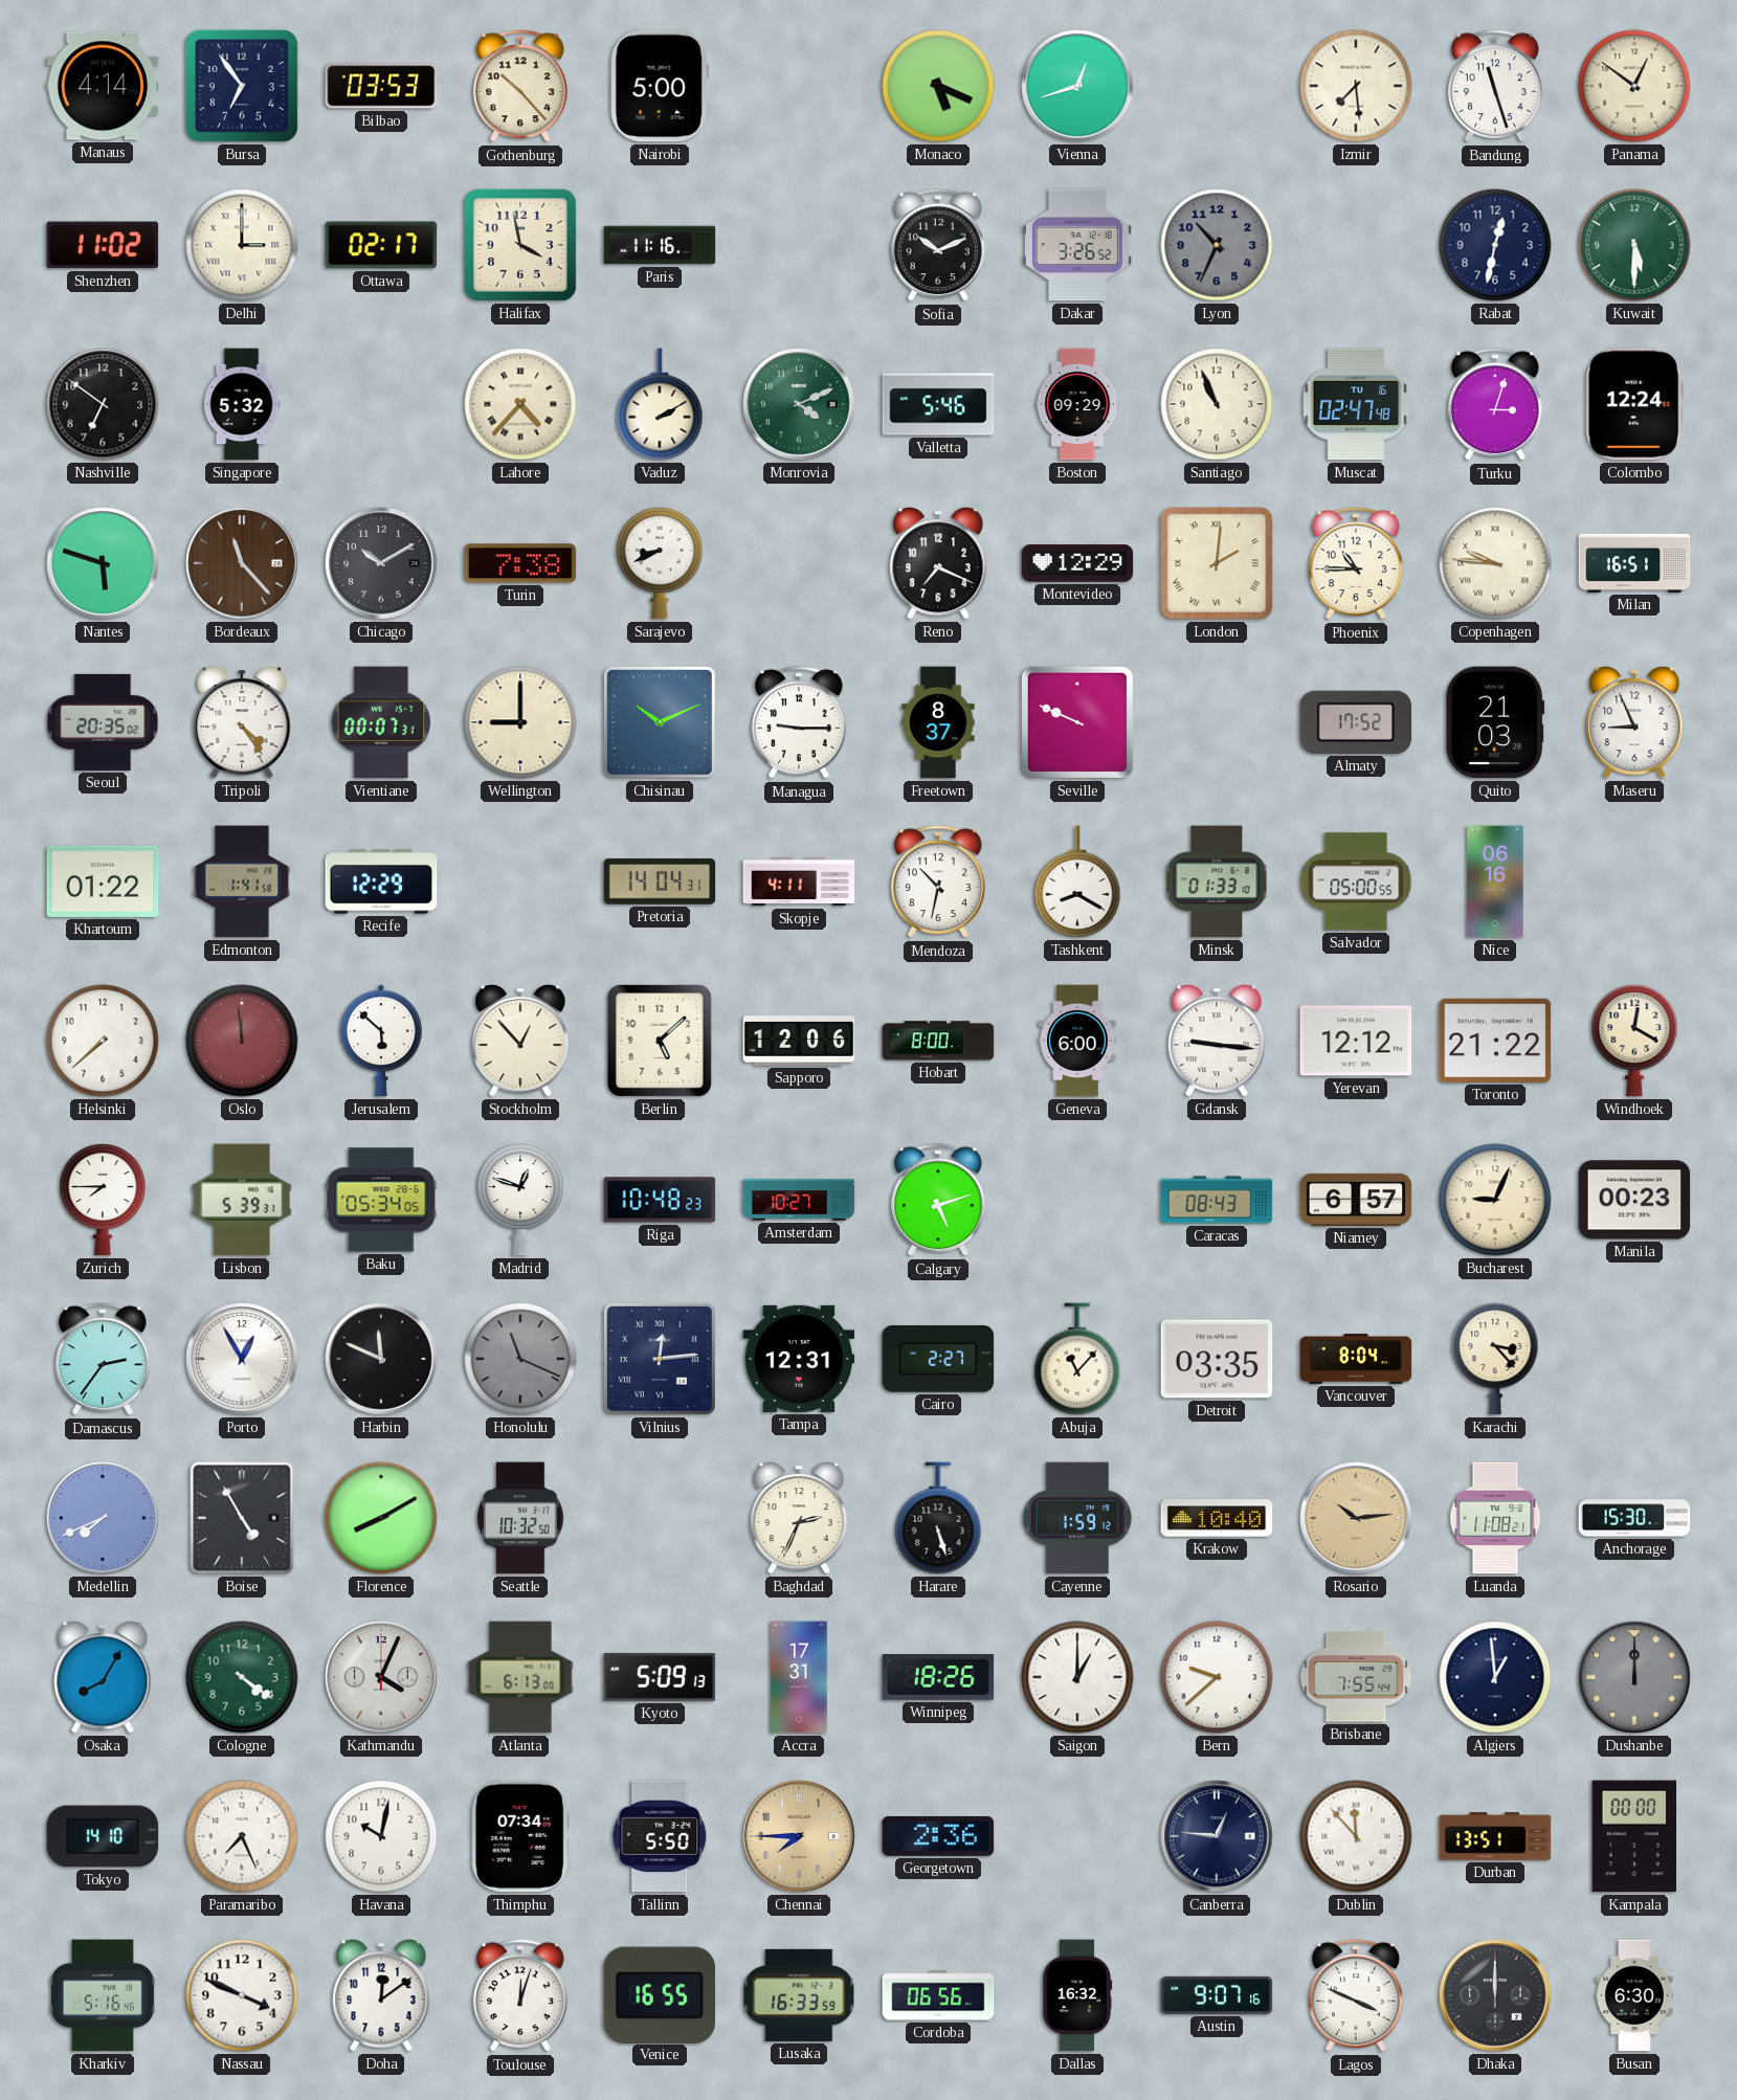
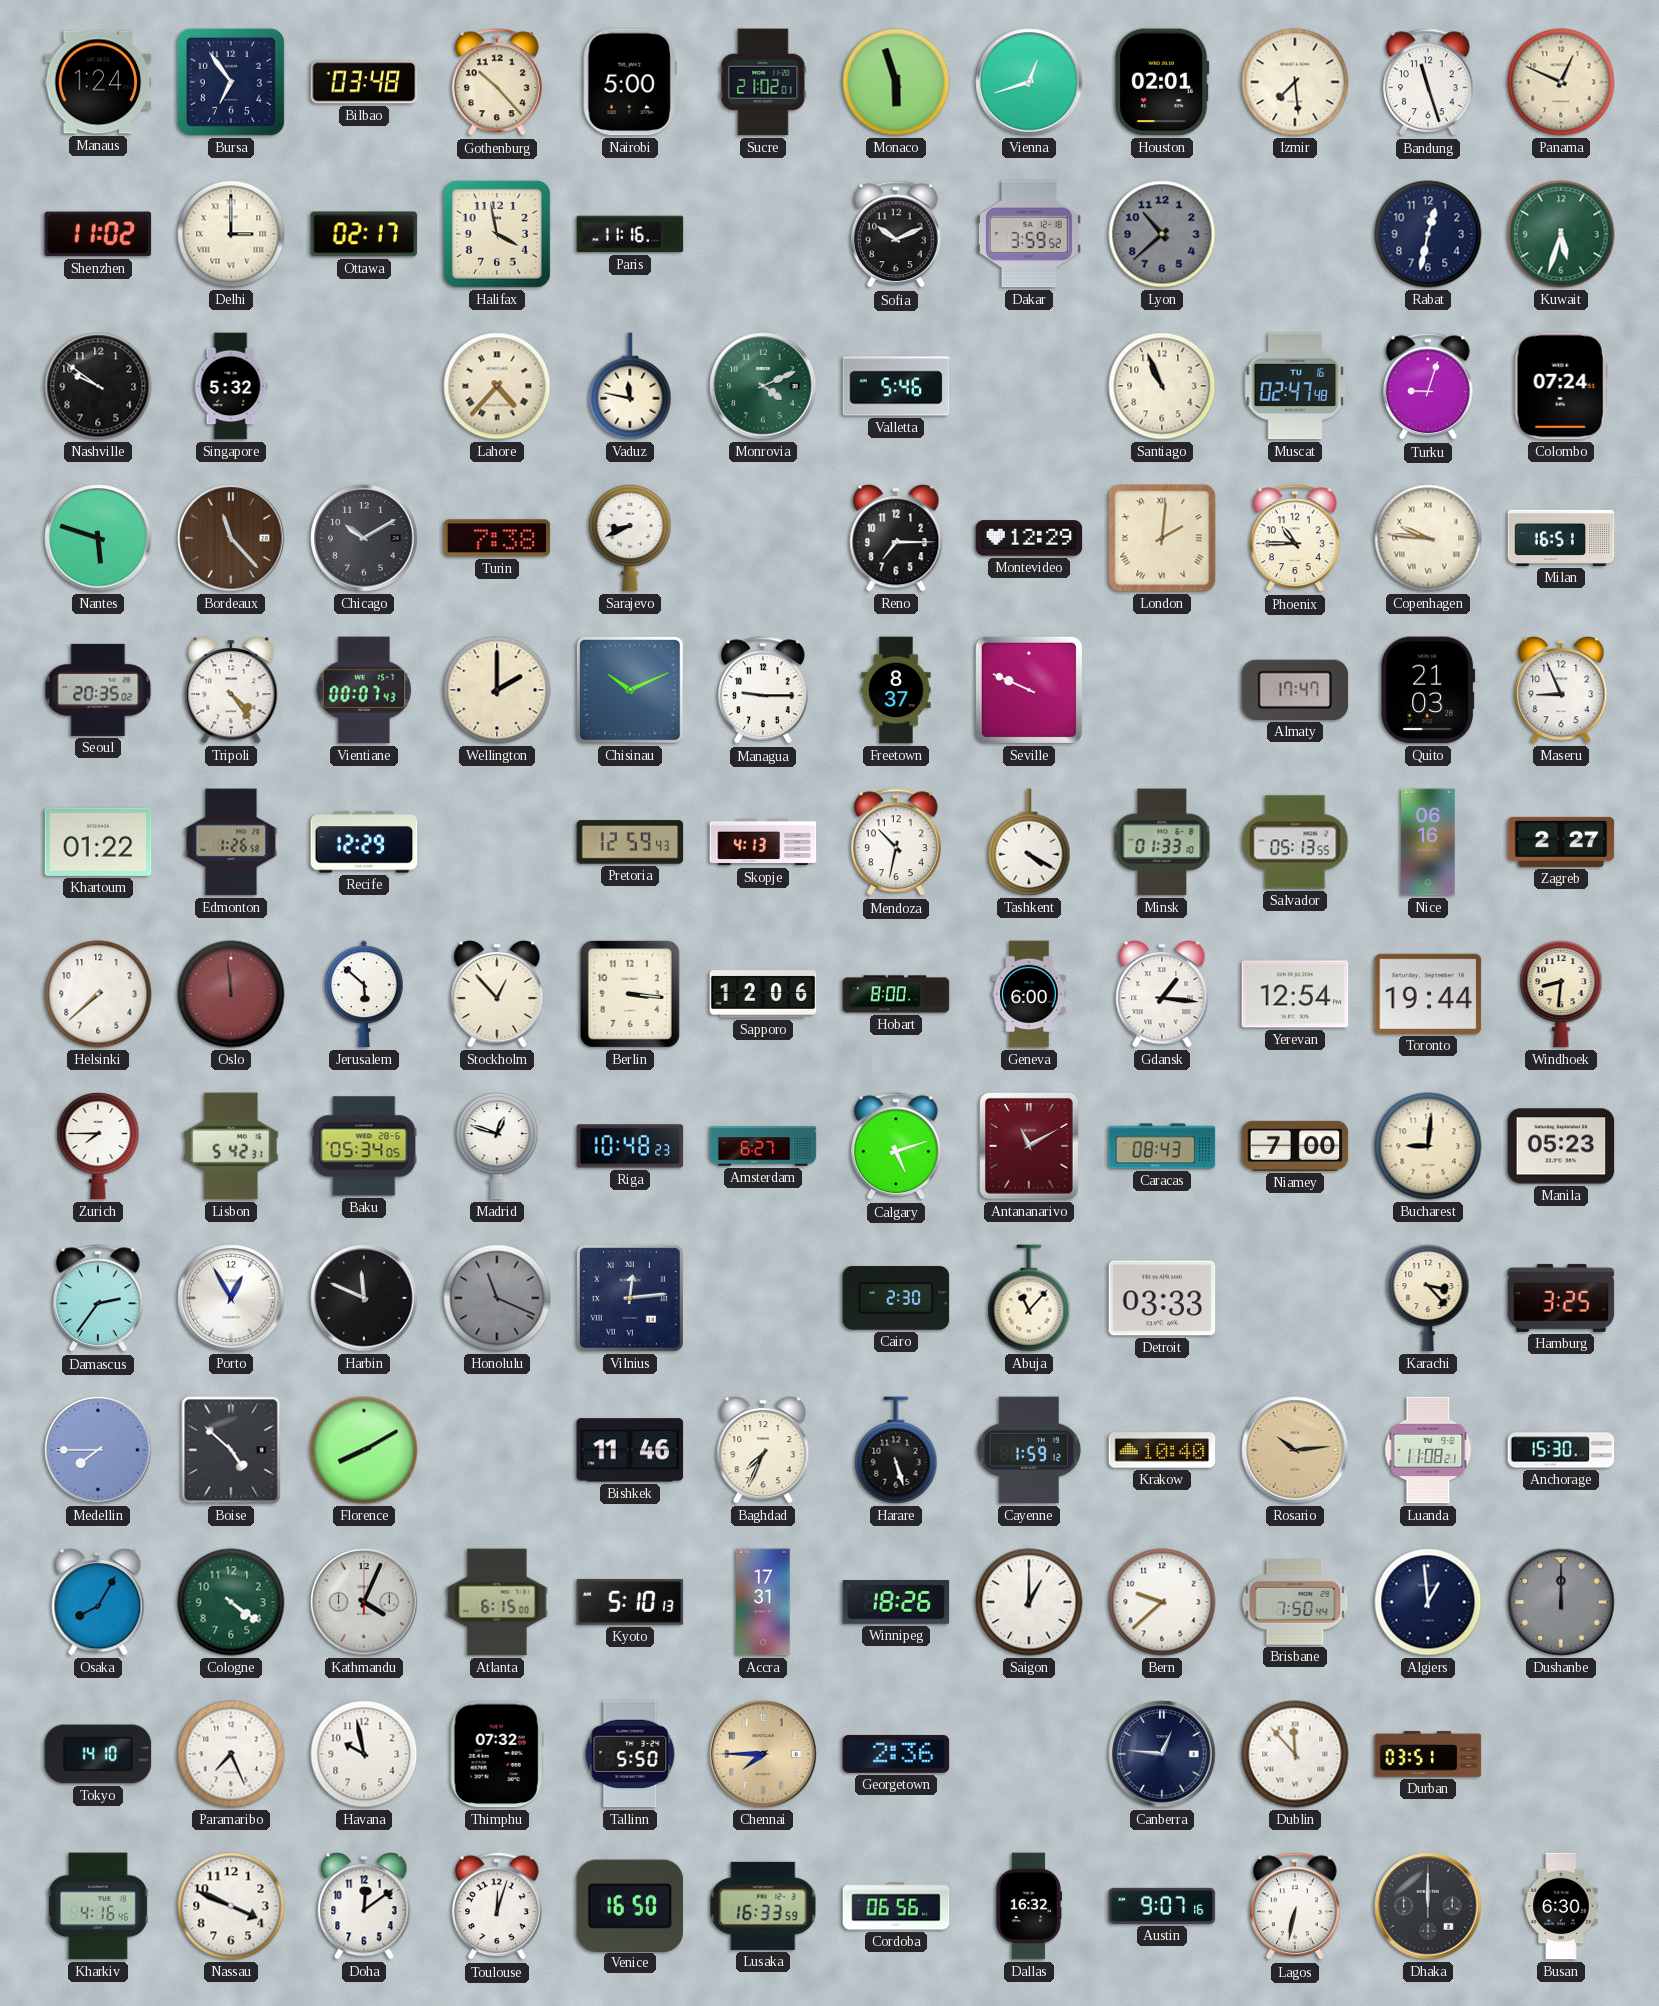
Manaus: 4:14 -> 1:24
Bilbao: 03:53 -> 03:48
Sucre: none -> 21:02
Monaco: 5:19 -> 5:57
Houston: none -> 02:01
Panama: 12:51 -> 12:49
Dakar: 3:26 -> 3:59
Lyon: 10:34 -> 10:38
Kuwait: 5:30 -> 5:33
Nashville: 6:51 -> 9:51
Vaduz: 2:10 -> 11:47
Boston: 09:29 -> none
Turku: 3:03 -> 9:03
Colombo: 12:24 -> 07:24
Reno: 7:19 -> 7:15
Vientiane: 00:07:31 -> 00:07:43
Wellington: 9:00 -> 2:00
Almaty: 17:52 -> 17:47
Edmonton: 1:41 -> 1:26
Pretoria: 14:04 -> 12:59
Skopje: 4:11 -> 4:13
Tashkent: 8:20 -> 4:20
Salvador: 05:00 -> 05:13
Zagreb: none -> 2:27
Berlin: 5:08 -> 3:16
Gdansk: 9:16 -> 1:16
Yerevan: 12:12 -> 12:54
Toronto: 21:22 -> 19:44
Windhoek: 12:20 -> 8:31
Lisbon: 5:39 -> 5:42
Amsterdam: 10:27 -> 6:27
Antananarivo: none -> 11:10
Niamey: 6:57 -> 7:00
Bucharest: 9:04 -> 9:01
Manila: 00:23 -> 05:23
Tampa: 12:31 -> none
Cairo: 2:27 -> 2:30
Detroit: 03:35 -> 03:33
Vancouver: 8:04 -> none
Hamburg: none -> 3:25
Medellin: 7:41 -> 7:45
Boise: 4:55 -> 4:52
Seattle: 10:32 -> none
Bishkek: none -> 11:46
Baghdad: 2:34 -> 7:34
Atlanta: 6:13 -> 6:15
Kyoto: 5:09 -> 5:10
Brisbane: 7:55 -> 7:50
Havana: 10:02 -> 9:58
Thimphu: 07:34 -> 07:32
Durban: 13:51 -> 03:51
Kampala: 00:00 -> none
Kharkiv: 5:16 -> 4:16
Venice: 16:55 -> 16:50
Lagos: 3:49 -> 6:32
